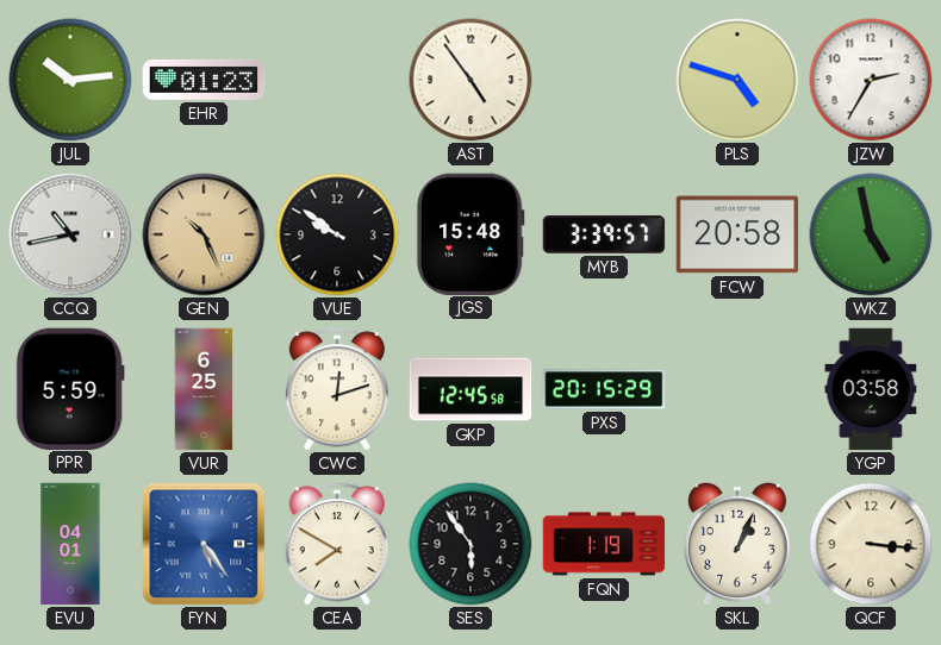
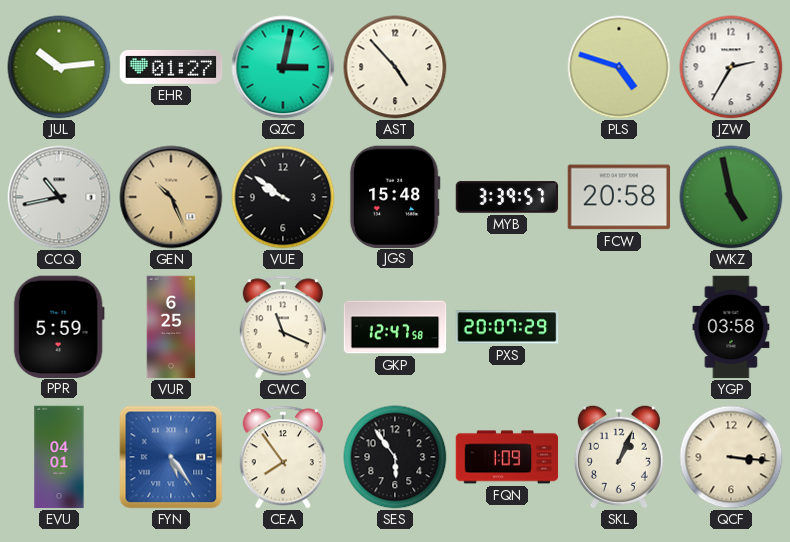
EHR: 01:23 -> 01:27
QZC: none -> 3:02
AST: 4:54 -> 4:53
CWC: 12:12 -> 11:19
GKP: 12:45 -> 12:47
PXS: 20:15 -> 20:07
CEA: 7:50 -> 7:54
FQN: 1:19 -> 1:09
